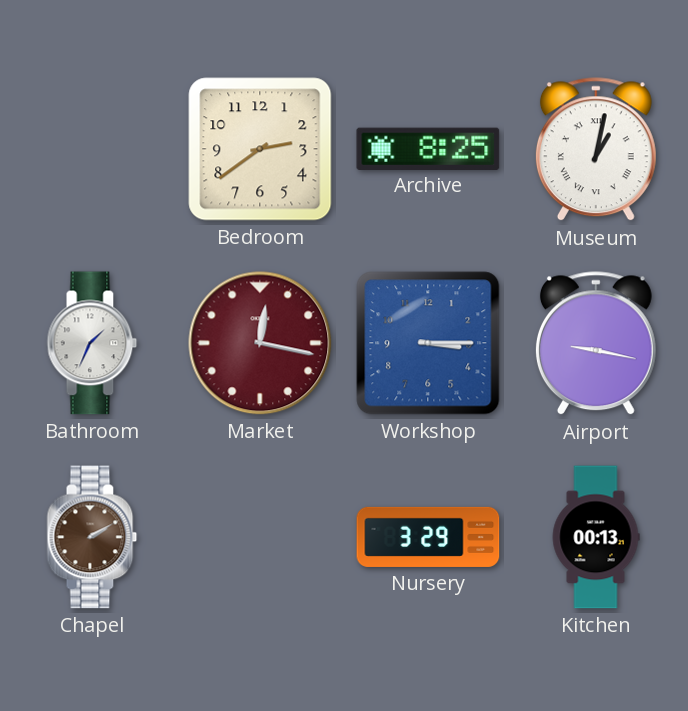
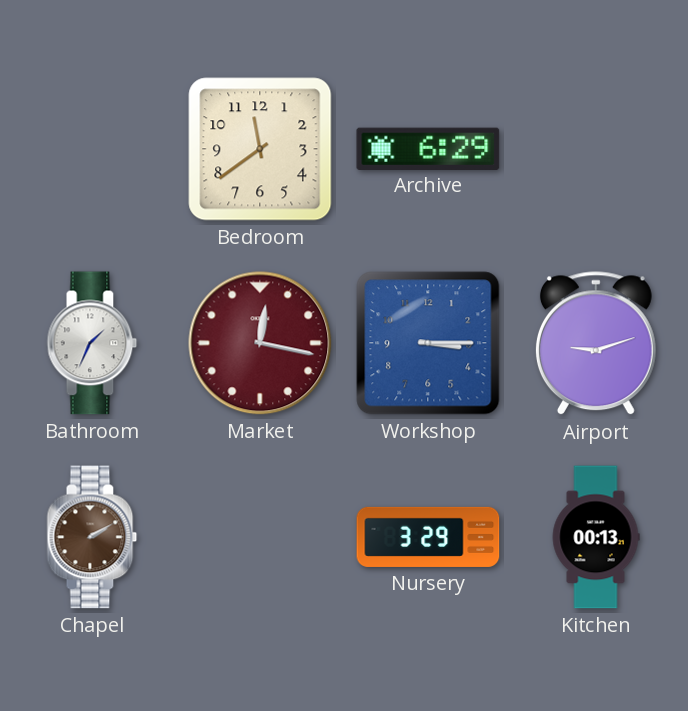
Bedroom: 2:39 -> 11:39
Archive: 8:25 -> 6:29
Museum: 1:02 -> none
Airport: 9:17 -> 9:12
